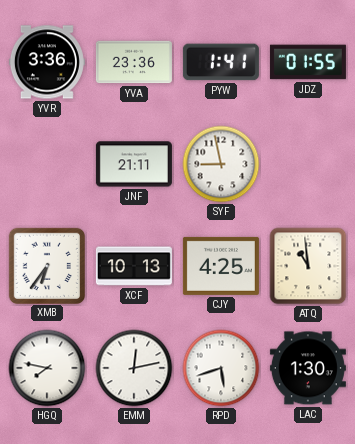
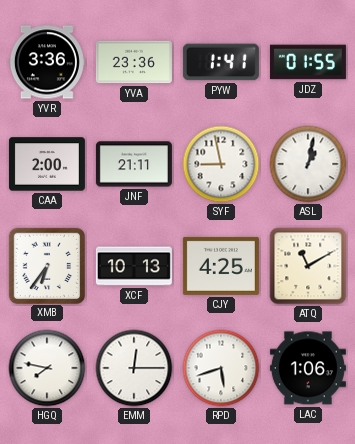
CAA: none -> 2:00
ASL: none -> 1:02
ATQ: 10:59 -> 11:10
EMM: 12:13 -> 12:15
LAC: 1:30 -> 1:06
